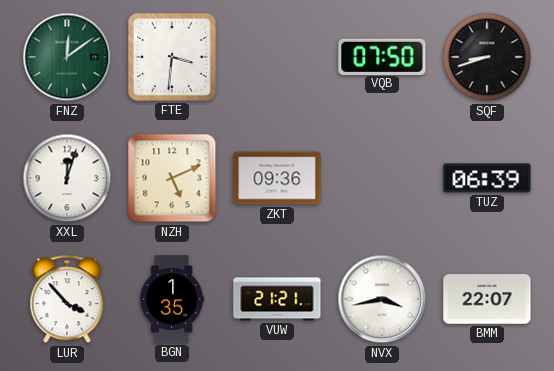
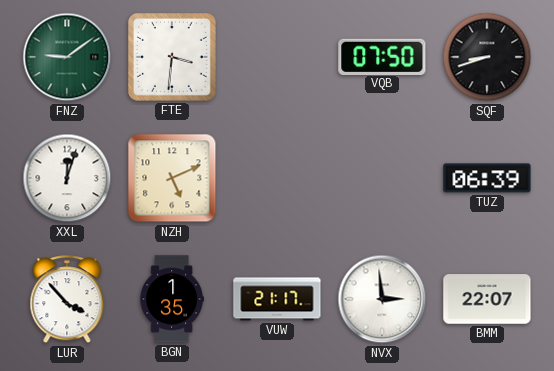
FNZ: 12:09 -> 9:09
ZKT: 09:36 -> none
VUW: 21:21 -> 21:17
NVX: 3:43 -> 2:59
